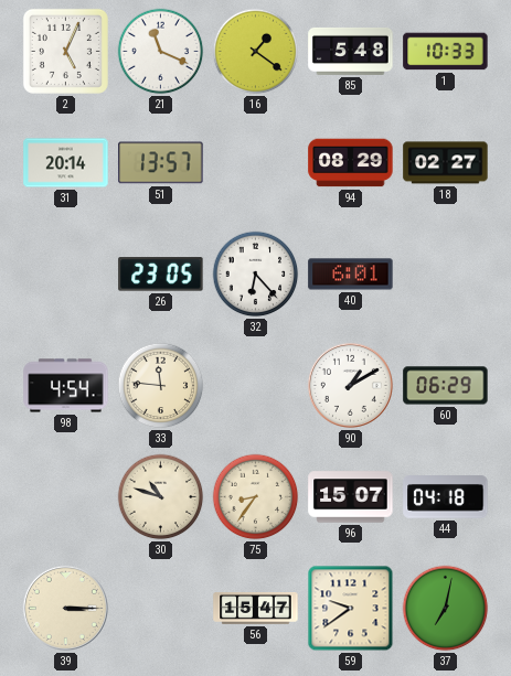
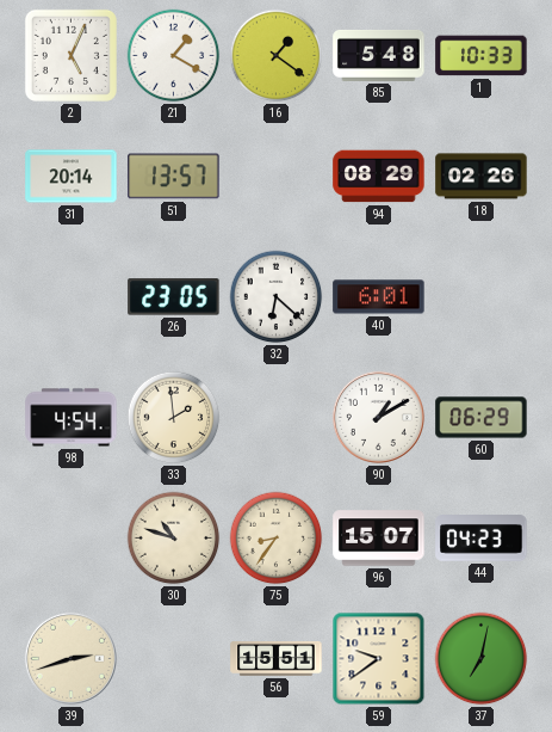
21: 11:19 -> 1:20
18: 02:27 -> 02:26
32: 6:23 -> 6:22
33: 11:46 -> 1:59
44: 04:18 -> 04:23
39: 3:15 -> 2:42
56: 15:47 -> 15:51
